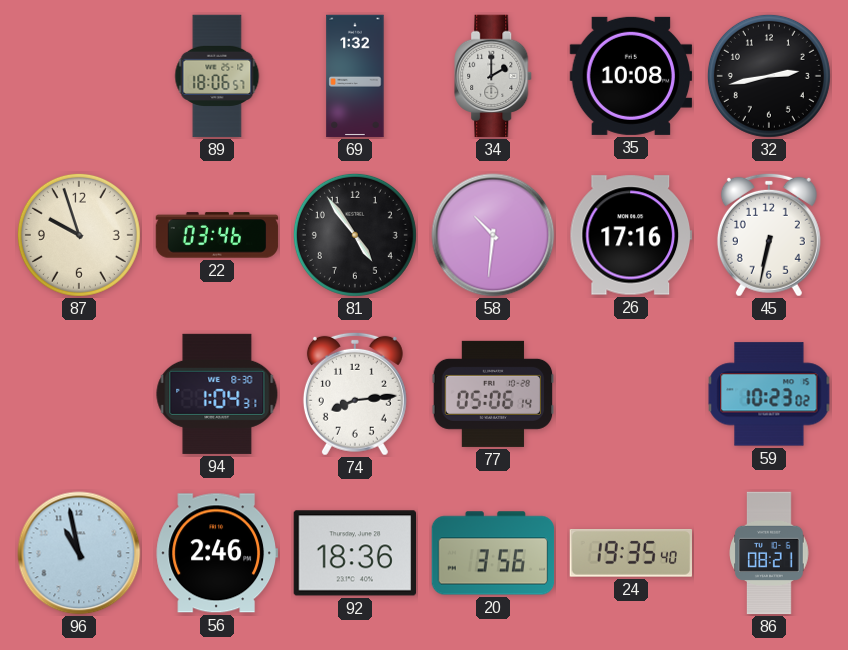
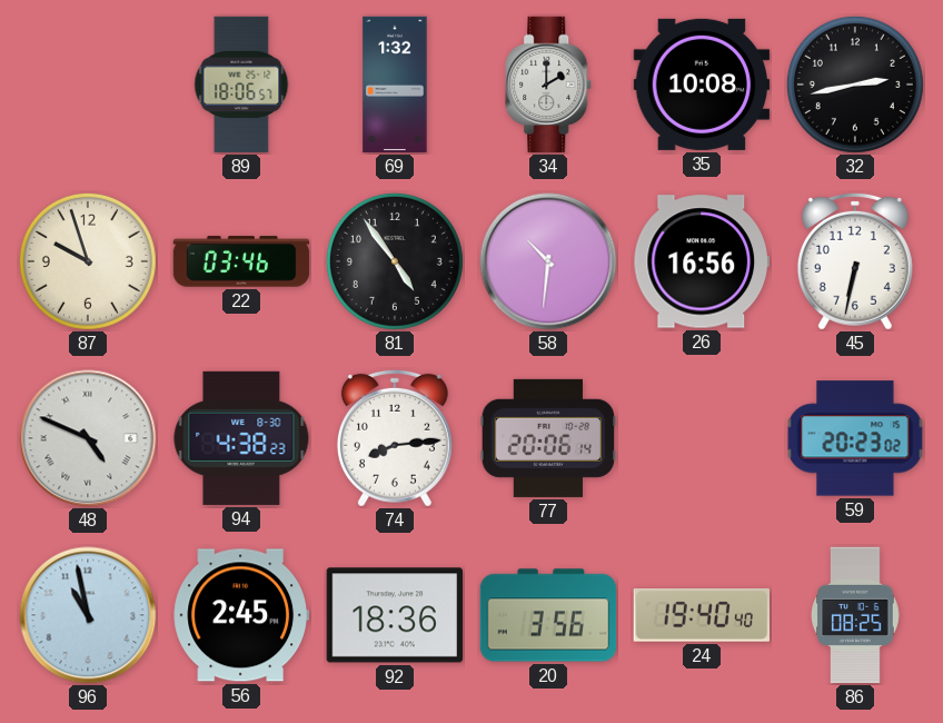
26: 17:16 -> 16:56
48: none -> 4:49
94: 1:04 -> 4:38
77: 05:06 -> 20:06
59: 10:23 -> 20:23
56: 2:46 -> 2:45
24: 19:35 -> 19:40
86: 08:21 -> 08:25
